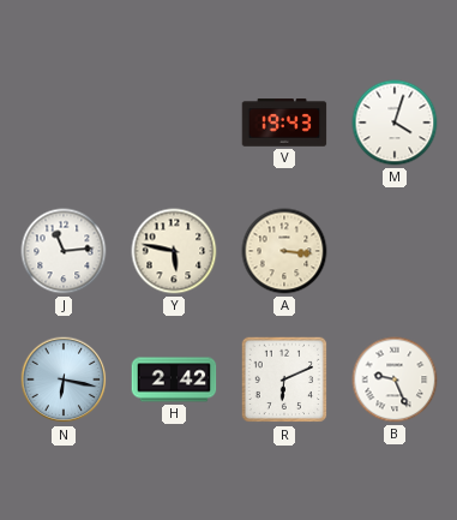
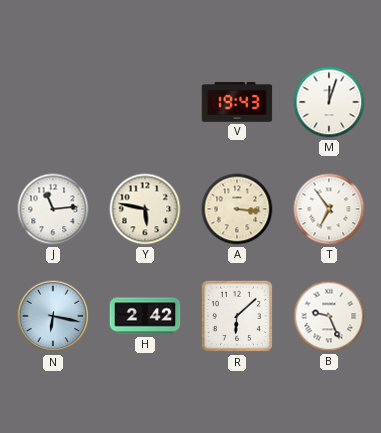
M: 4:03 -> 12:03
T: none -> 6:54
R: 6:11 -> 6:08
